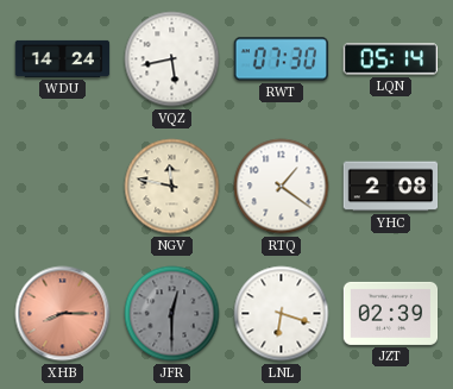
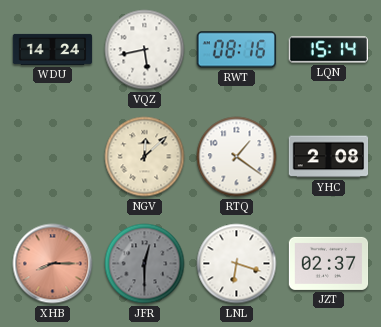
RWT: 07:30 -> 08:16
LQN: 05:14 -> 15:14
NGV: 11:47 -> 12:08
JZT: 02:39 -> 02:37
